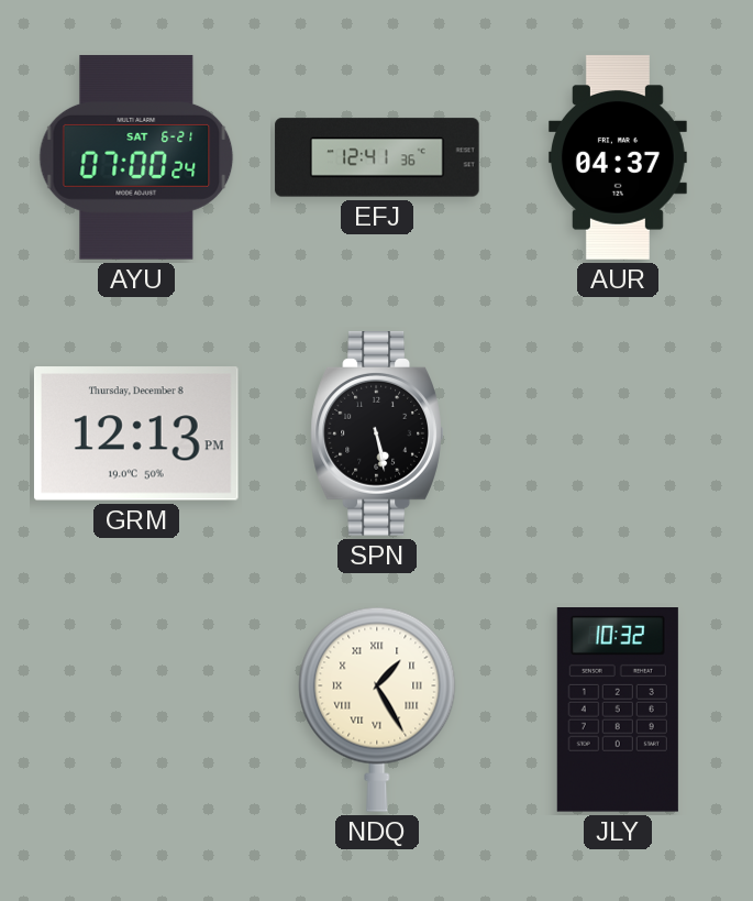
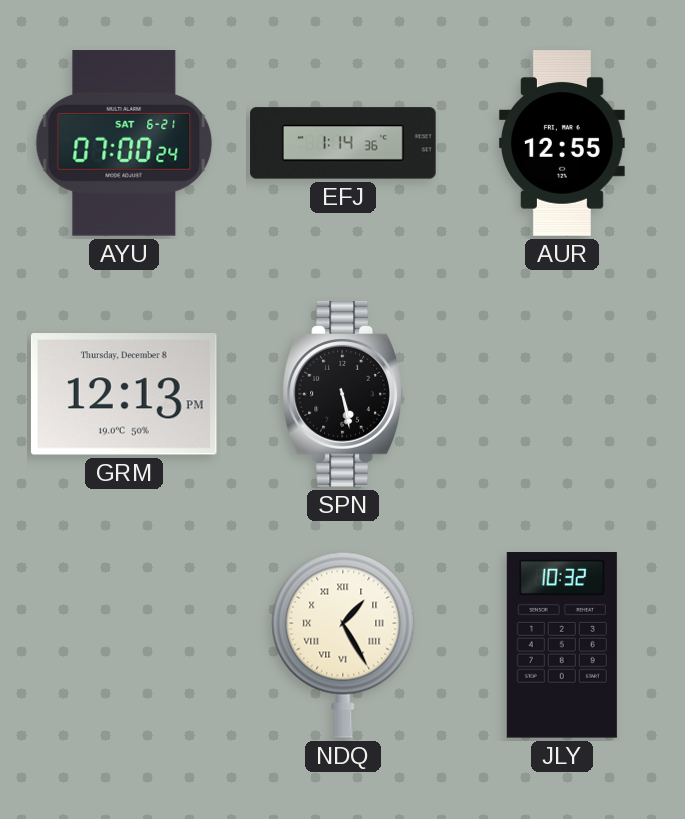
EFJ: 12:41 -> 1:14
AUR: 04:37 -> 12:55
